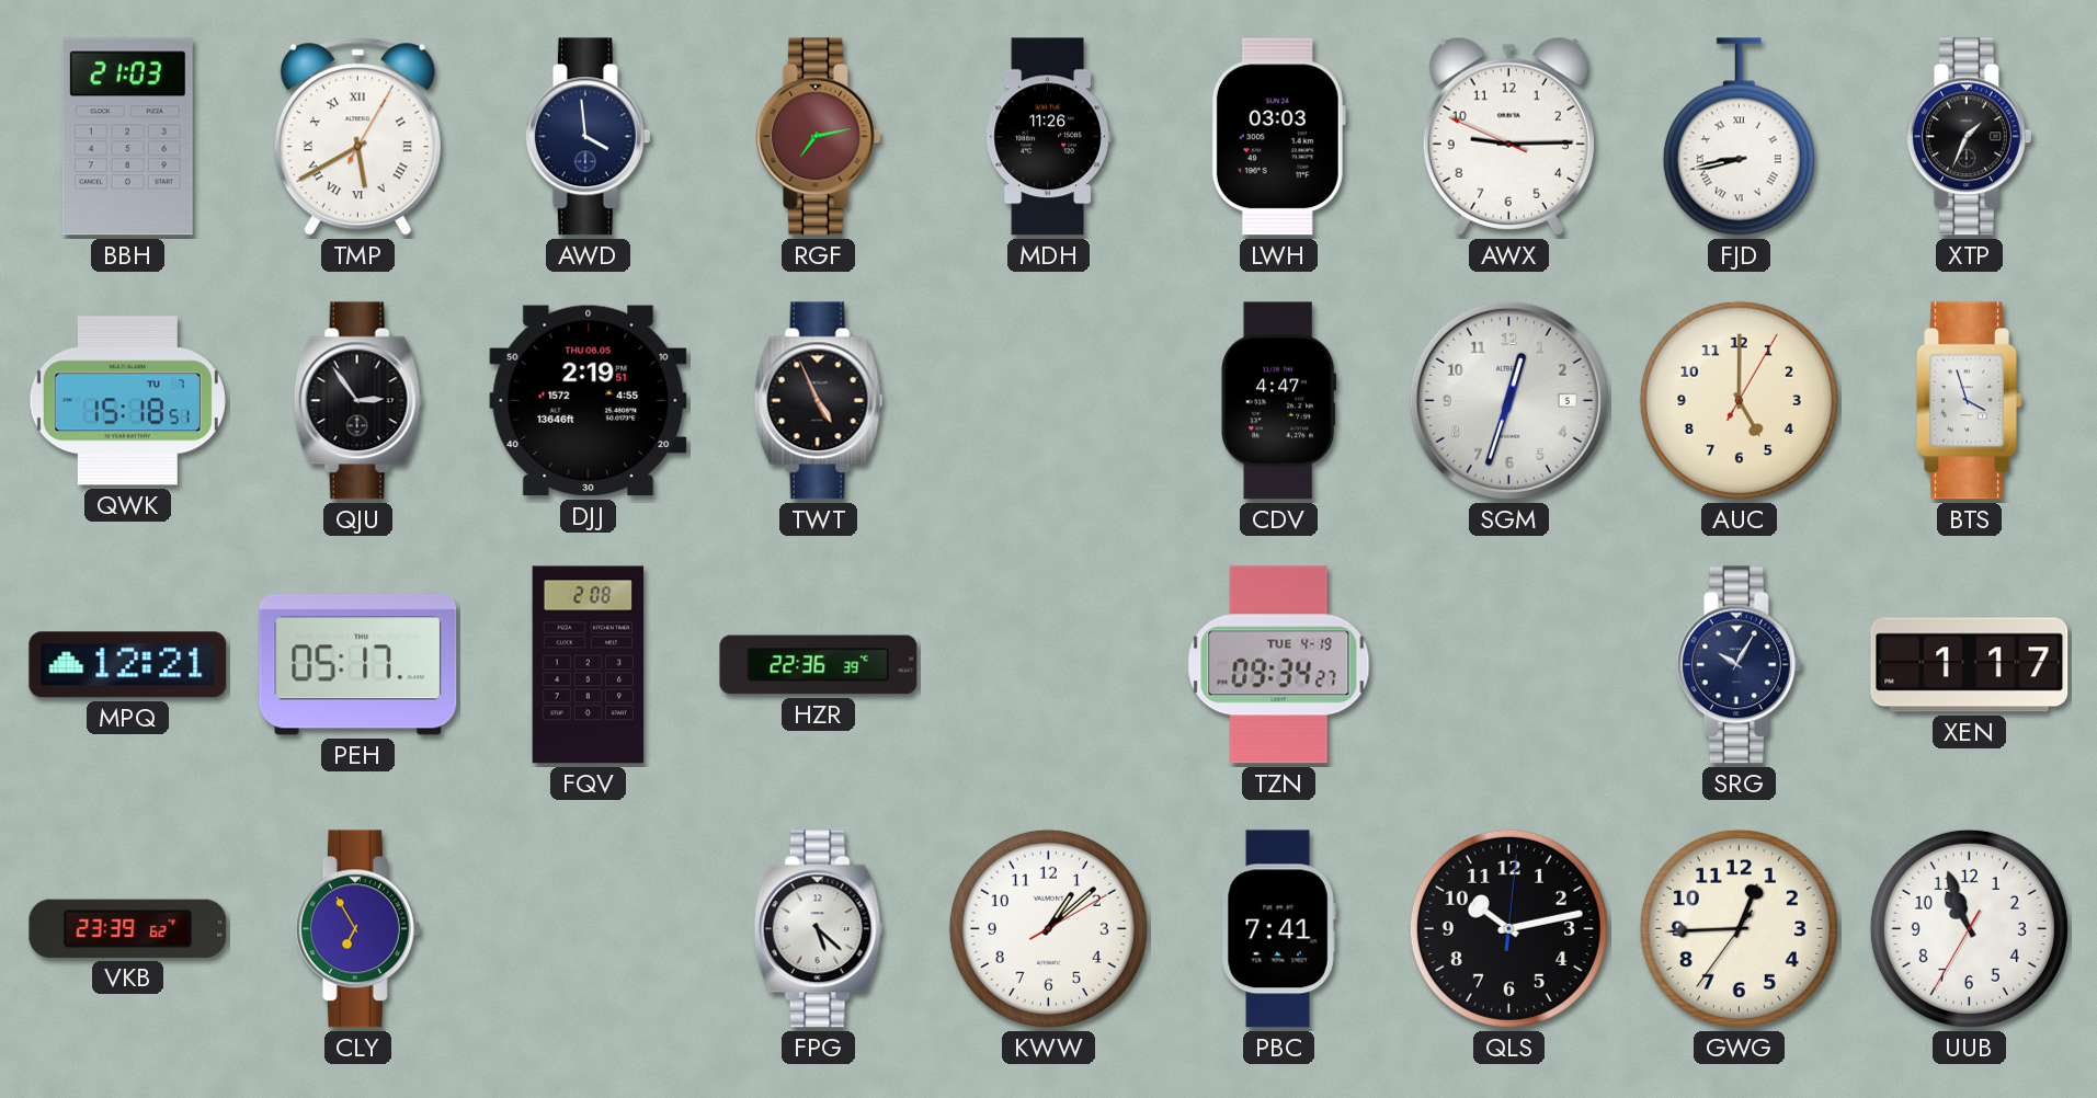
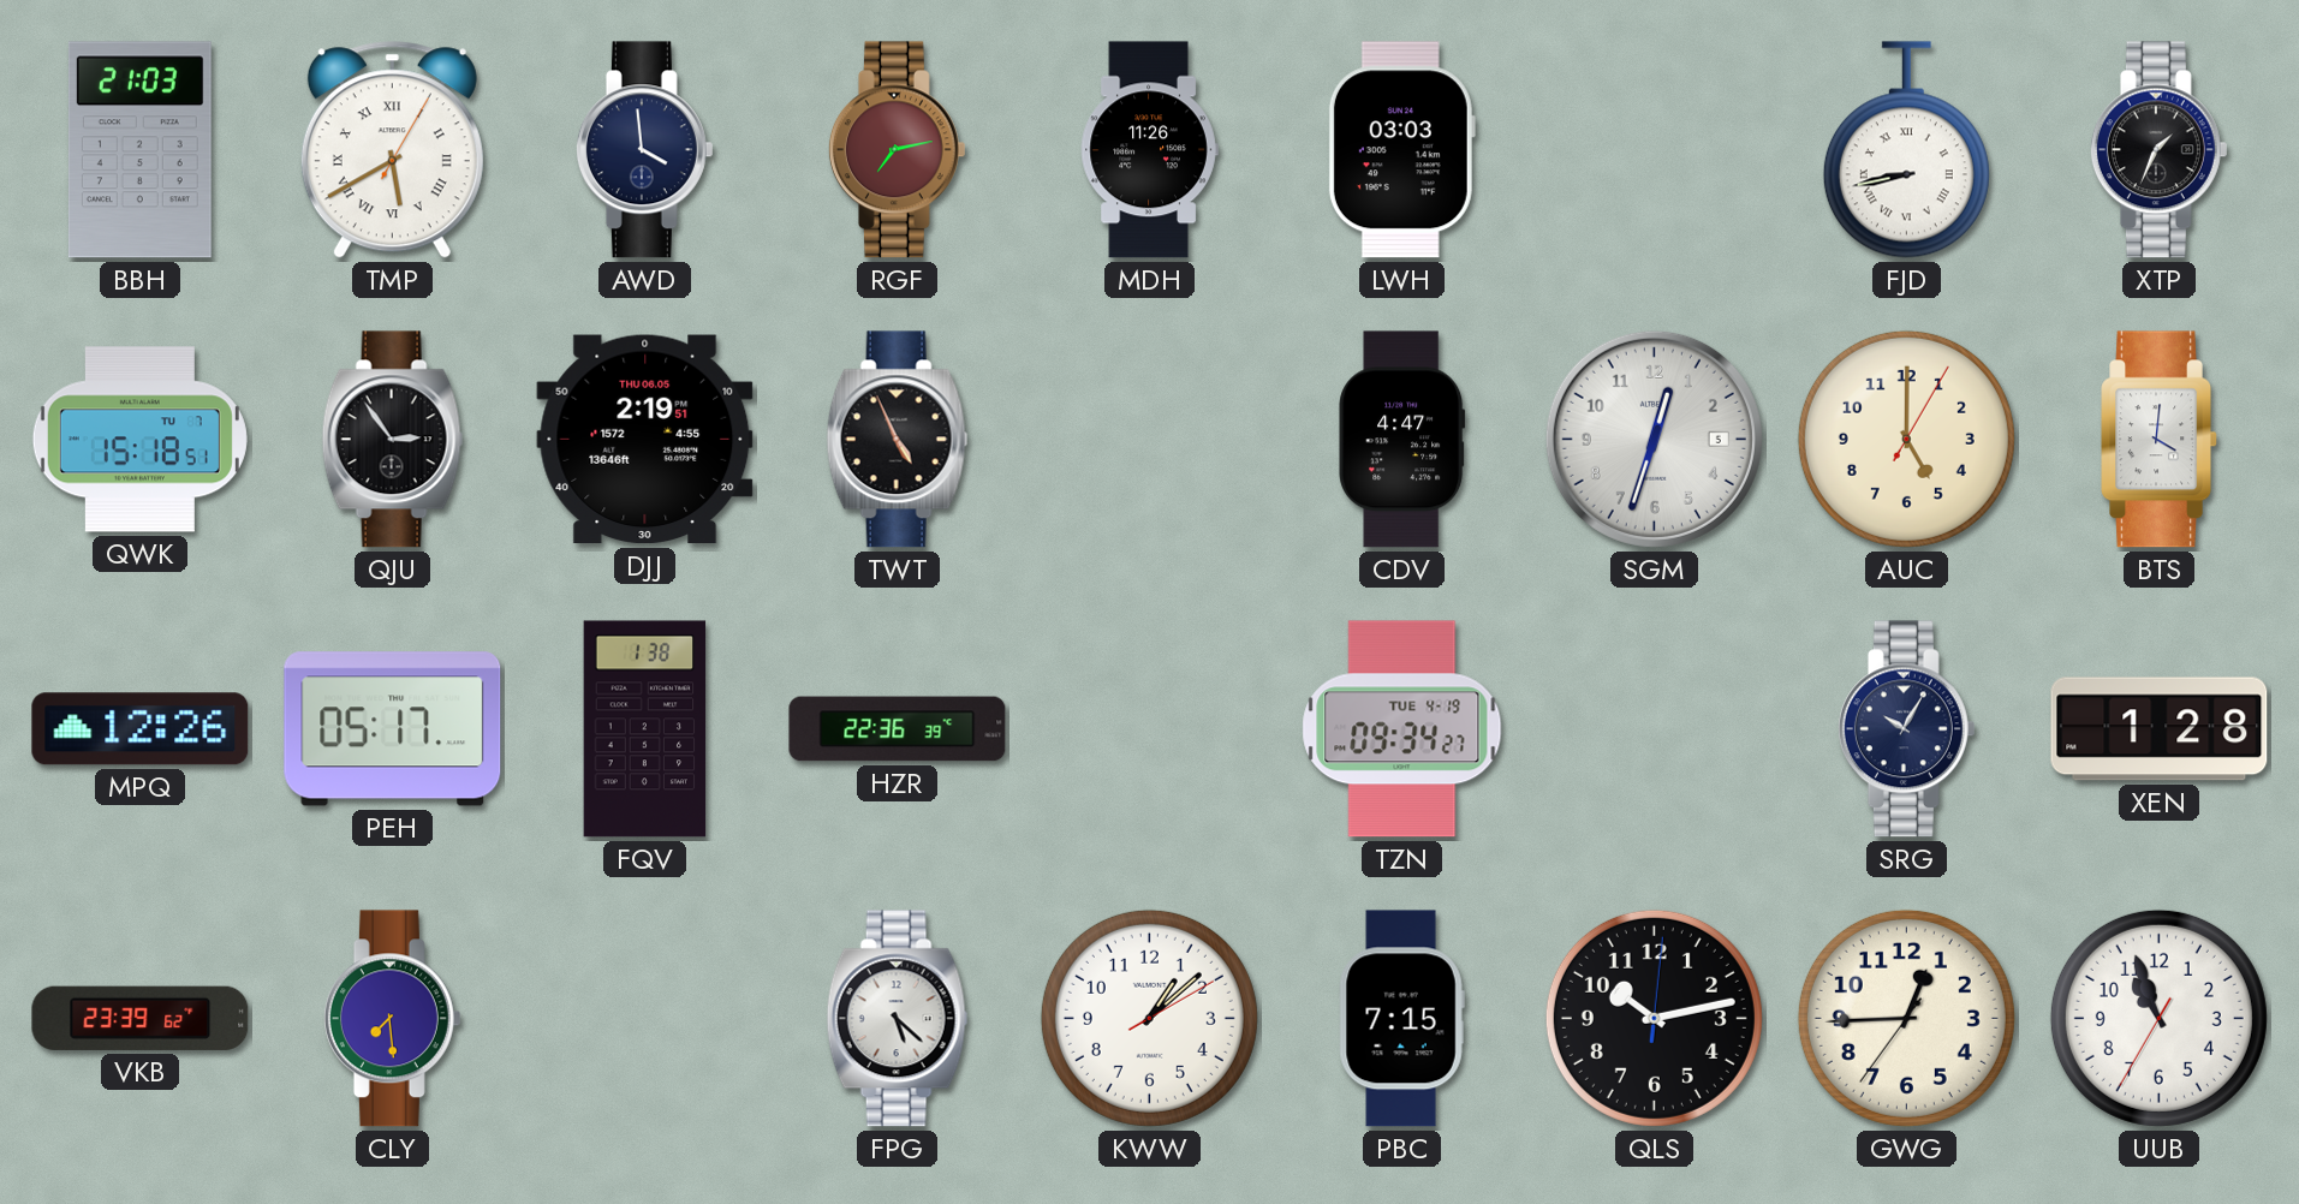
AWX: 9:14 -> none
BTS: 3:57 -> 4:01
MPQ: 12:21 -> 12:26
FQV: 2:08 -> 1:38
XEN: 1:17 -> 1:28
CLY: 6:55 -> 7:29
PBC: 7:41 -> 7:15
